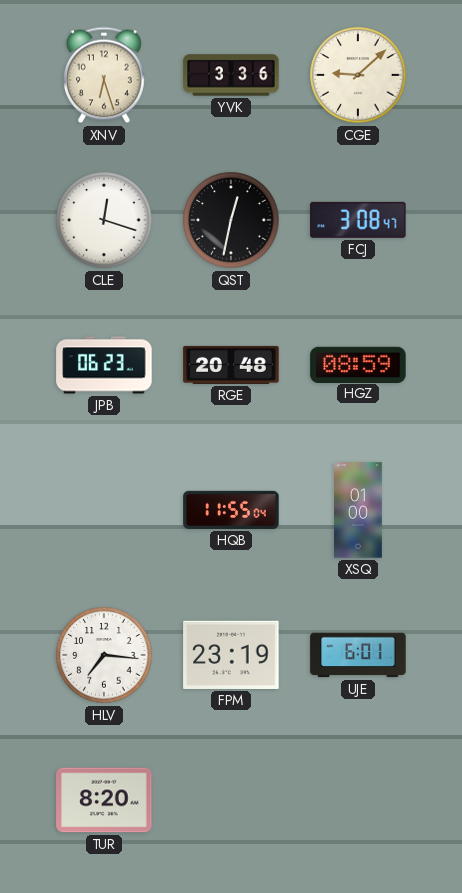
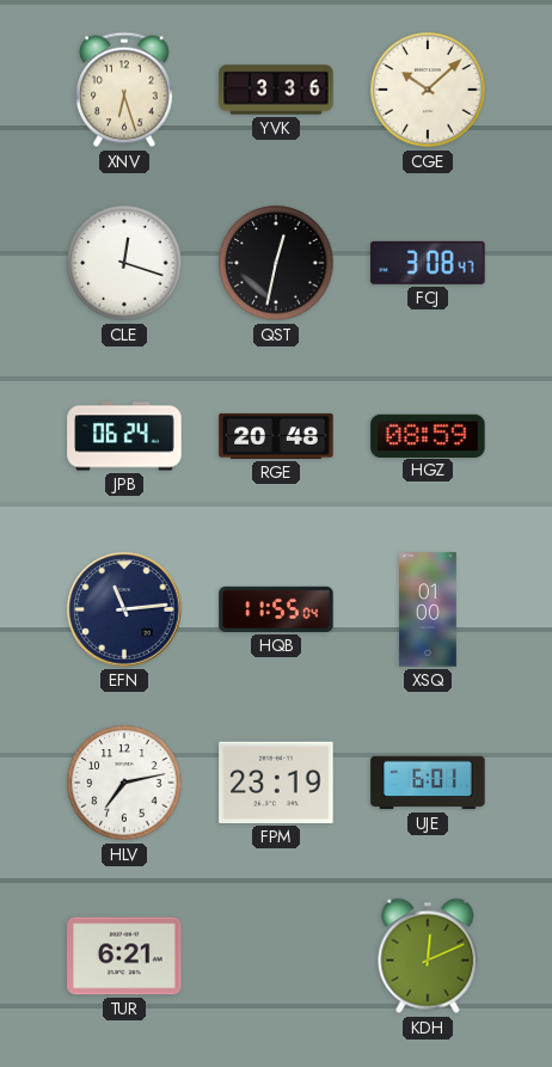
CGE: 9:08 -> 10:08
JPB: 06:23 -> 06:24
EFN: none -> 11:14
HLV: 7:16 -> 7:13
TUR: 8:20 -> 6:21
KDH: none -> 12:11
